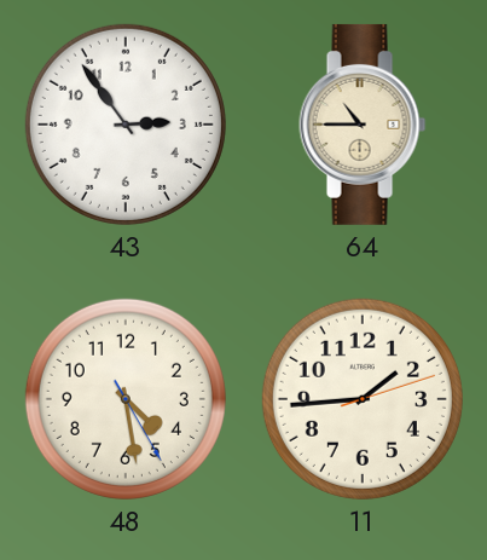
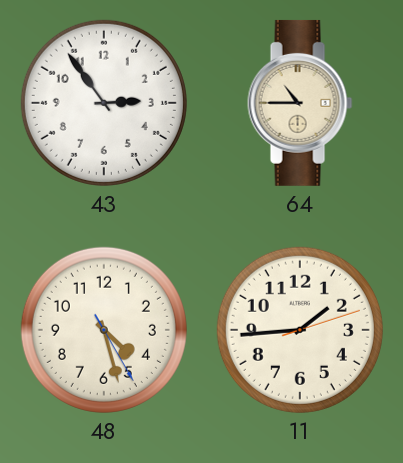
48: 4:28 -> 4:27
